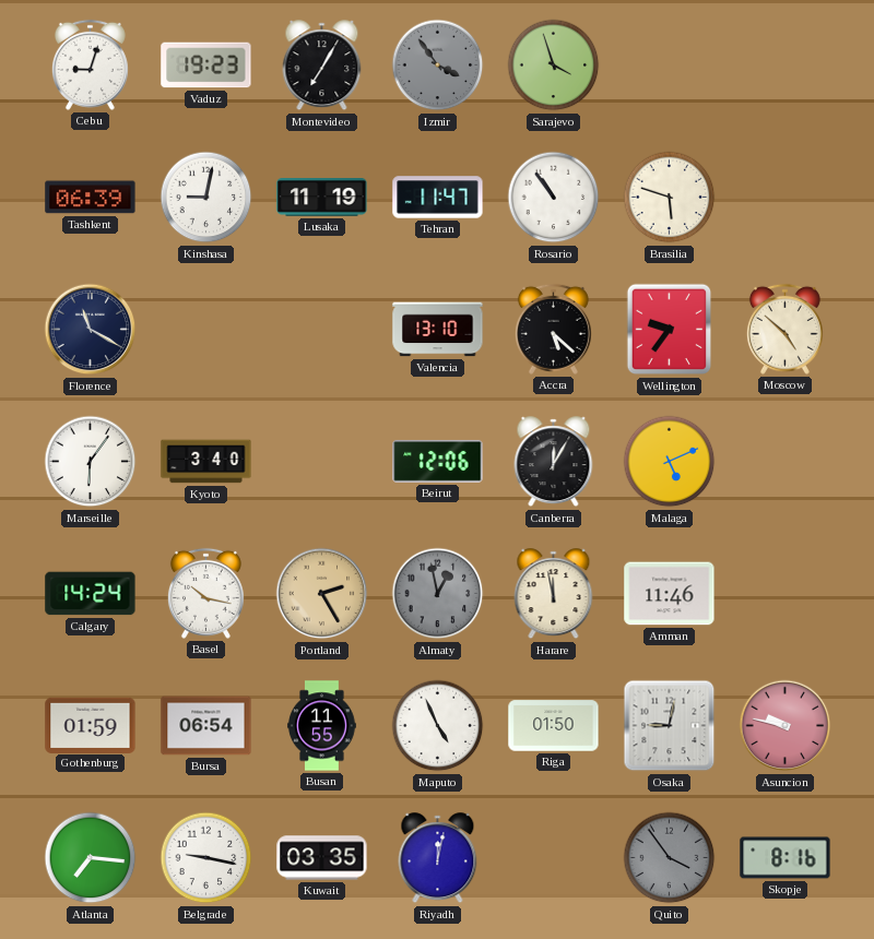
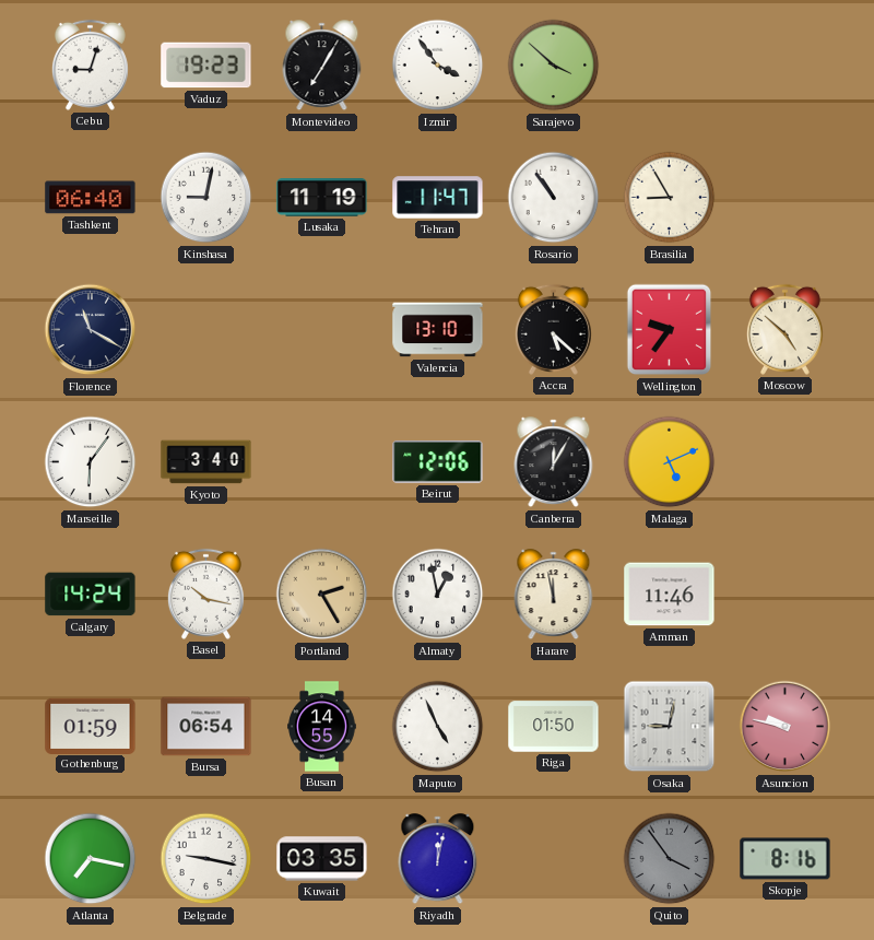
Izmir dial: grey -> white
Sarajevo: 3:57 -> 3:52
Tashkent: 06:39 -> 06:40
Brasilia: 5:48 -> 8:55
Almaty dial: grey -> white
Busan: 11:55 -> 14:55
Atlanta: 7:16 -> 7:17
